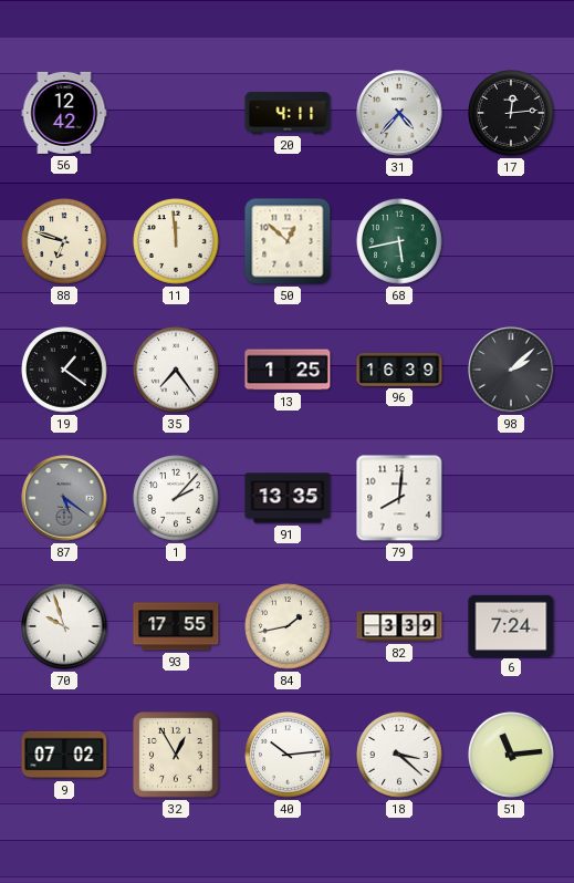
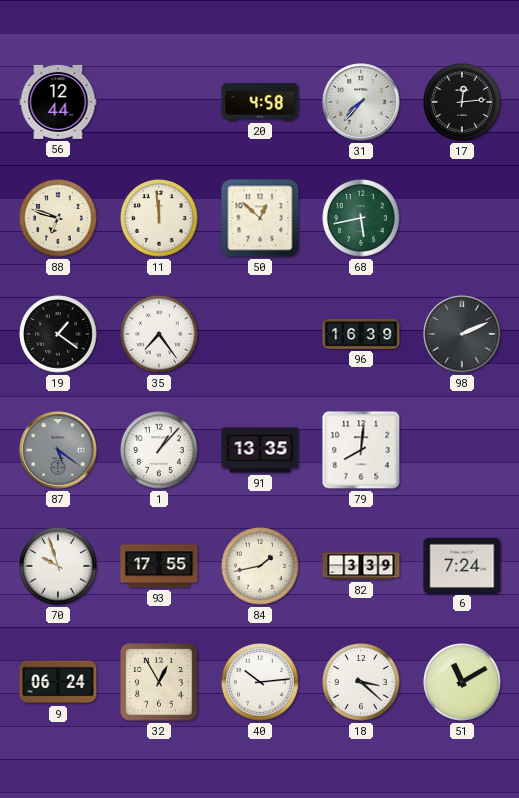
56: 12:42 -> 12:44
20: 4:11 -> 4:58
31: 4:37 -> 7:37
13: 1:25 -> none
98: 2:08 -> 2:11
1: 2:07 -> 1:07
9: 07:02 -> 06:24
51: 11:14 -> 11:10
